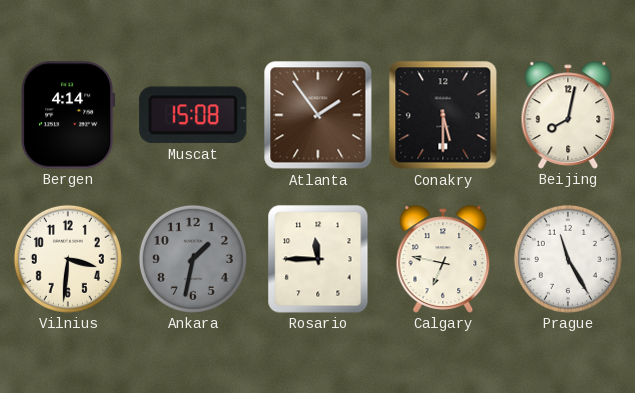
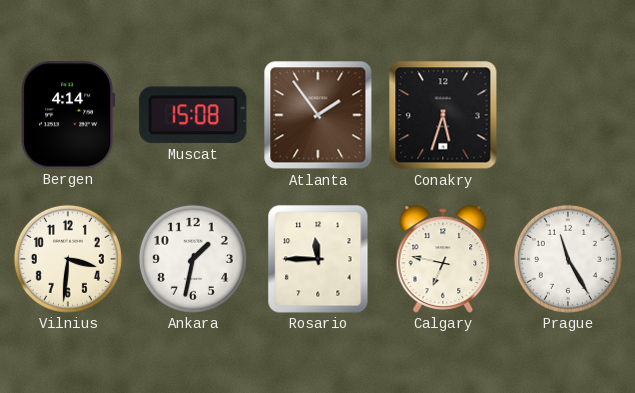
Conakry: 5:30 -> 5:33
Beijing: 8:02 -> none
Ankara dial: grey -> white
